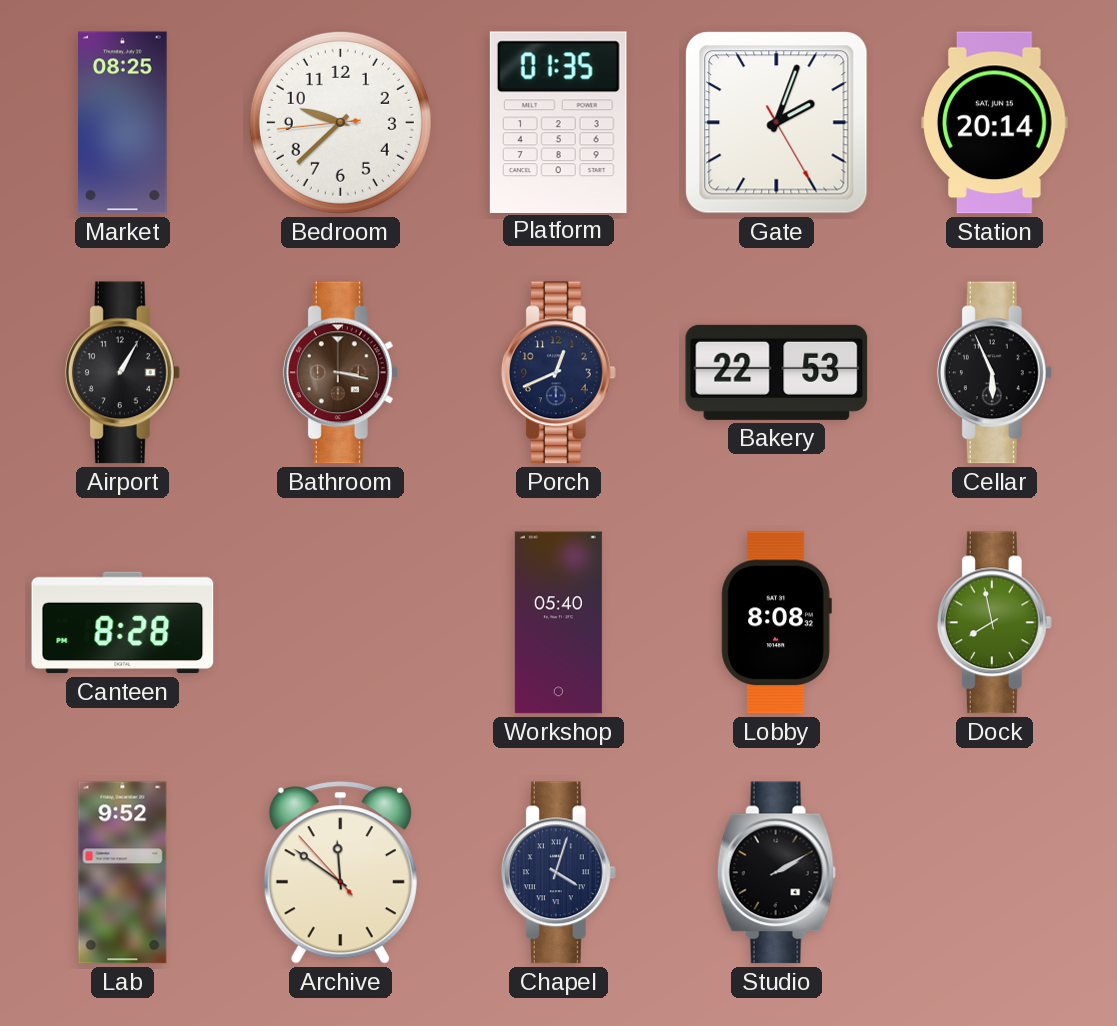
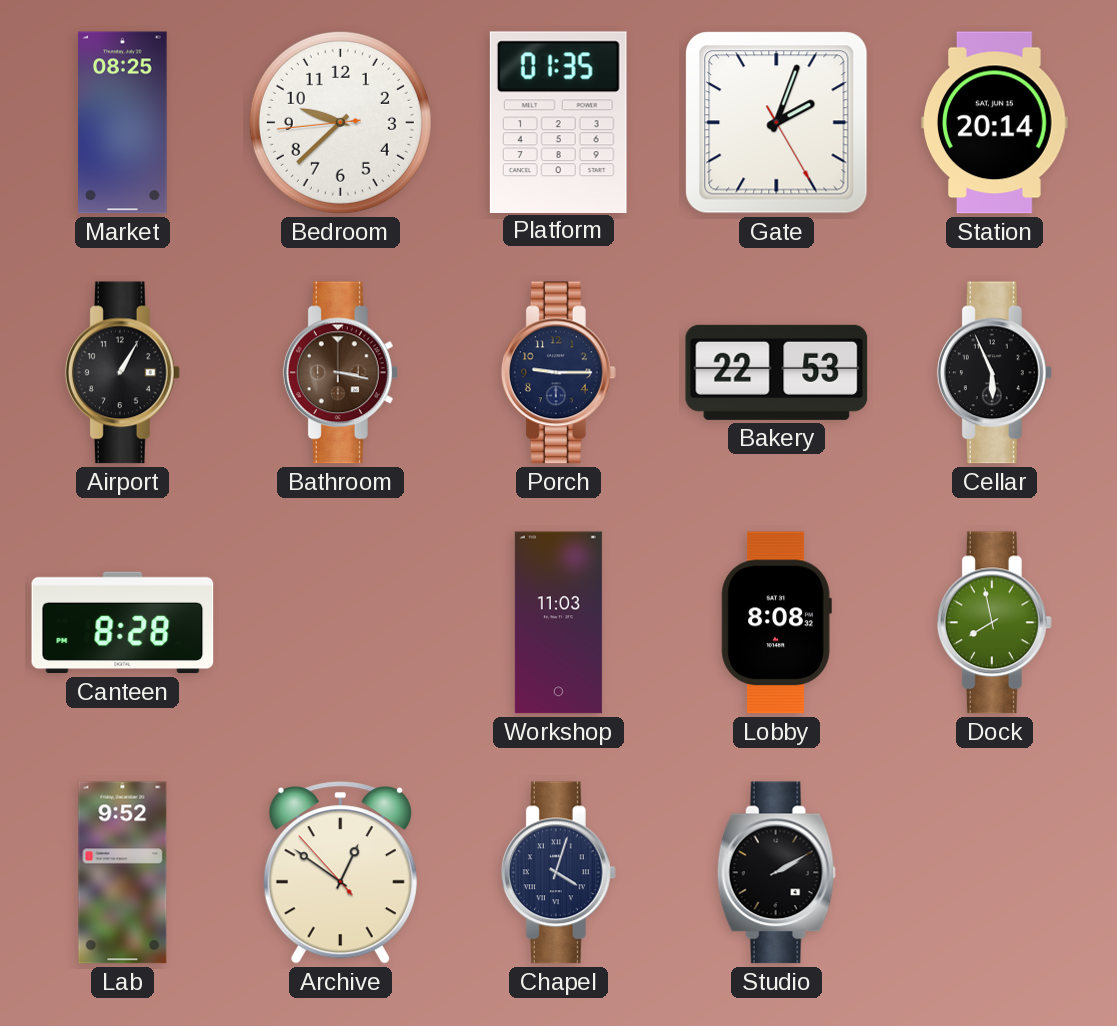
Porch: 12:41 -> 9:15
Workshop: 05:40 -> 11:03
Archive: 11:50 -> 12:50
